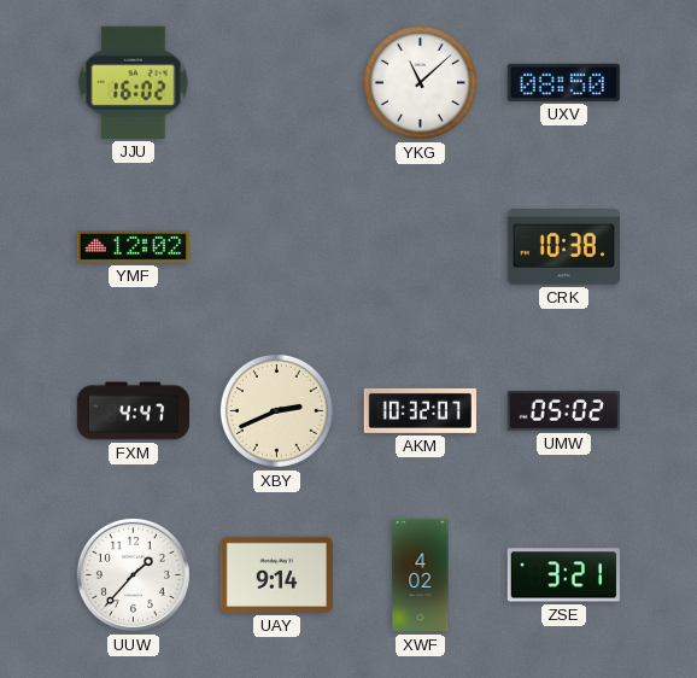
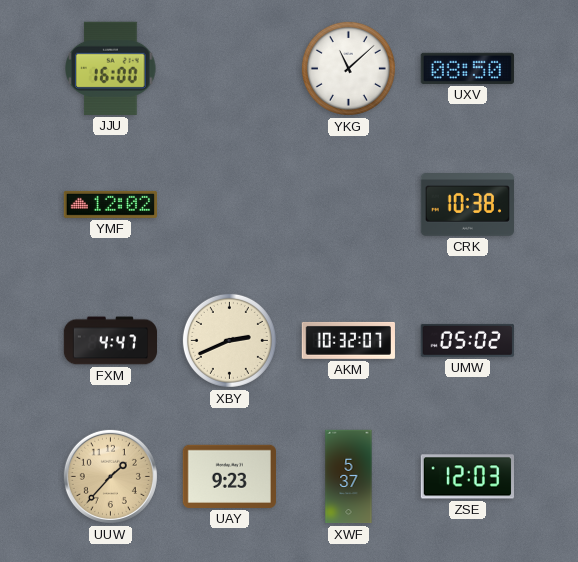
JJU: 16:02 -> 16:00
UUW dial: white -> champagne
UAY: 9:14 -> 9:23
XWF: 4:02 -> 5:37
ZSE: 3:21 -> 12:03
